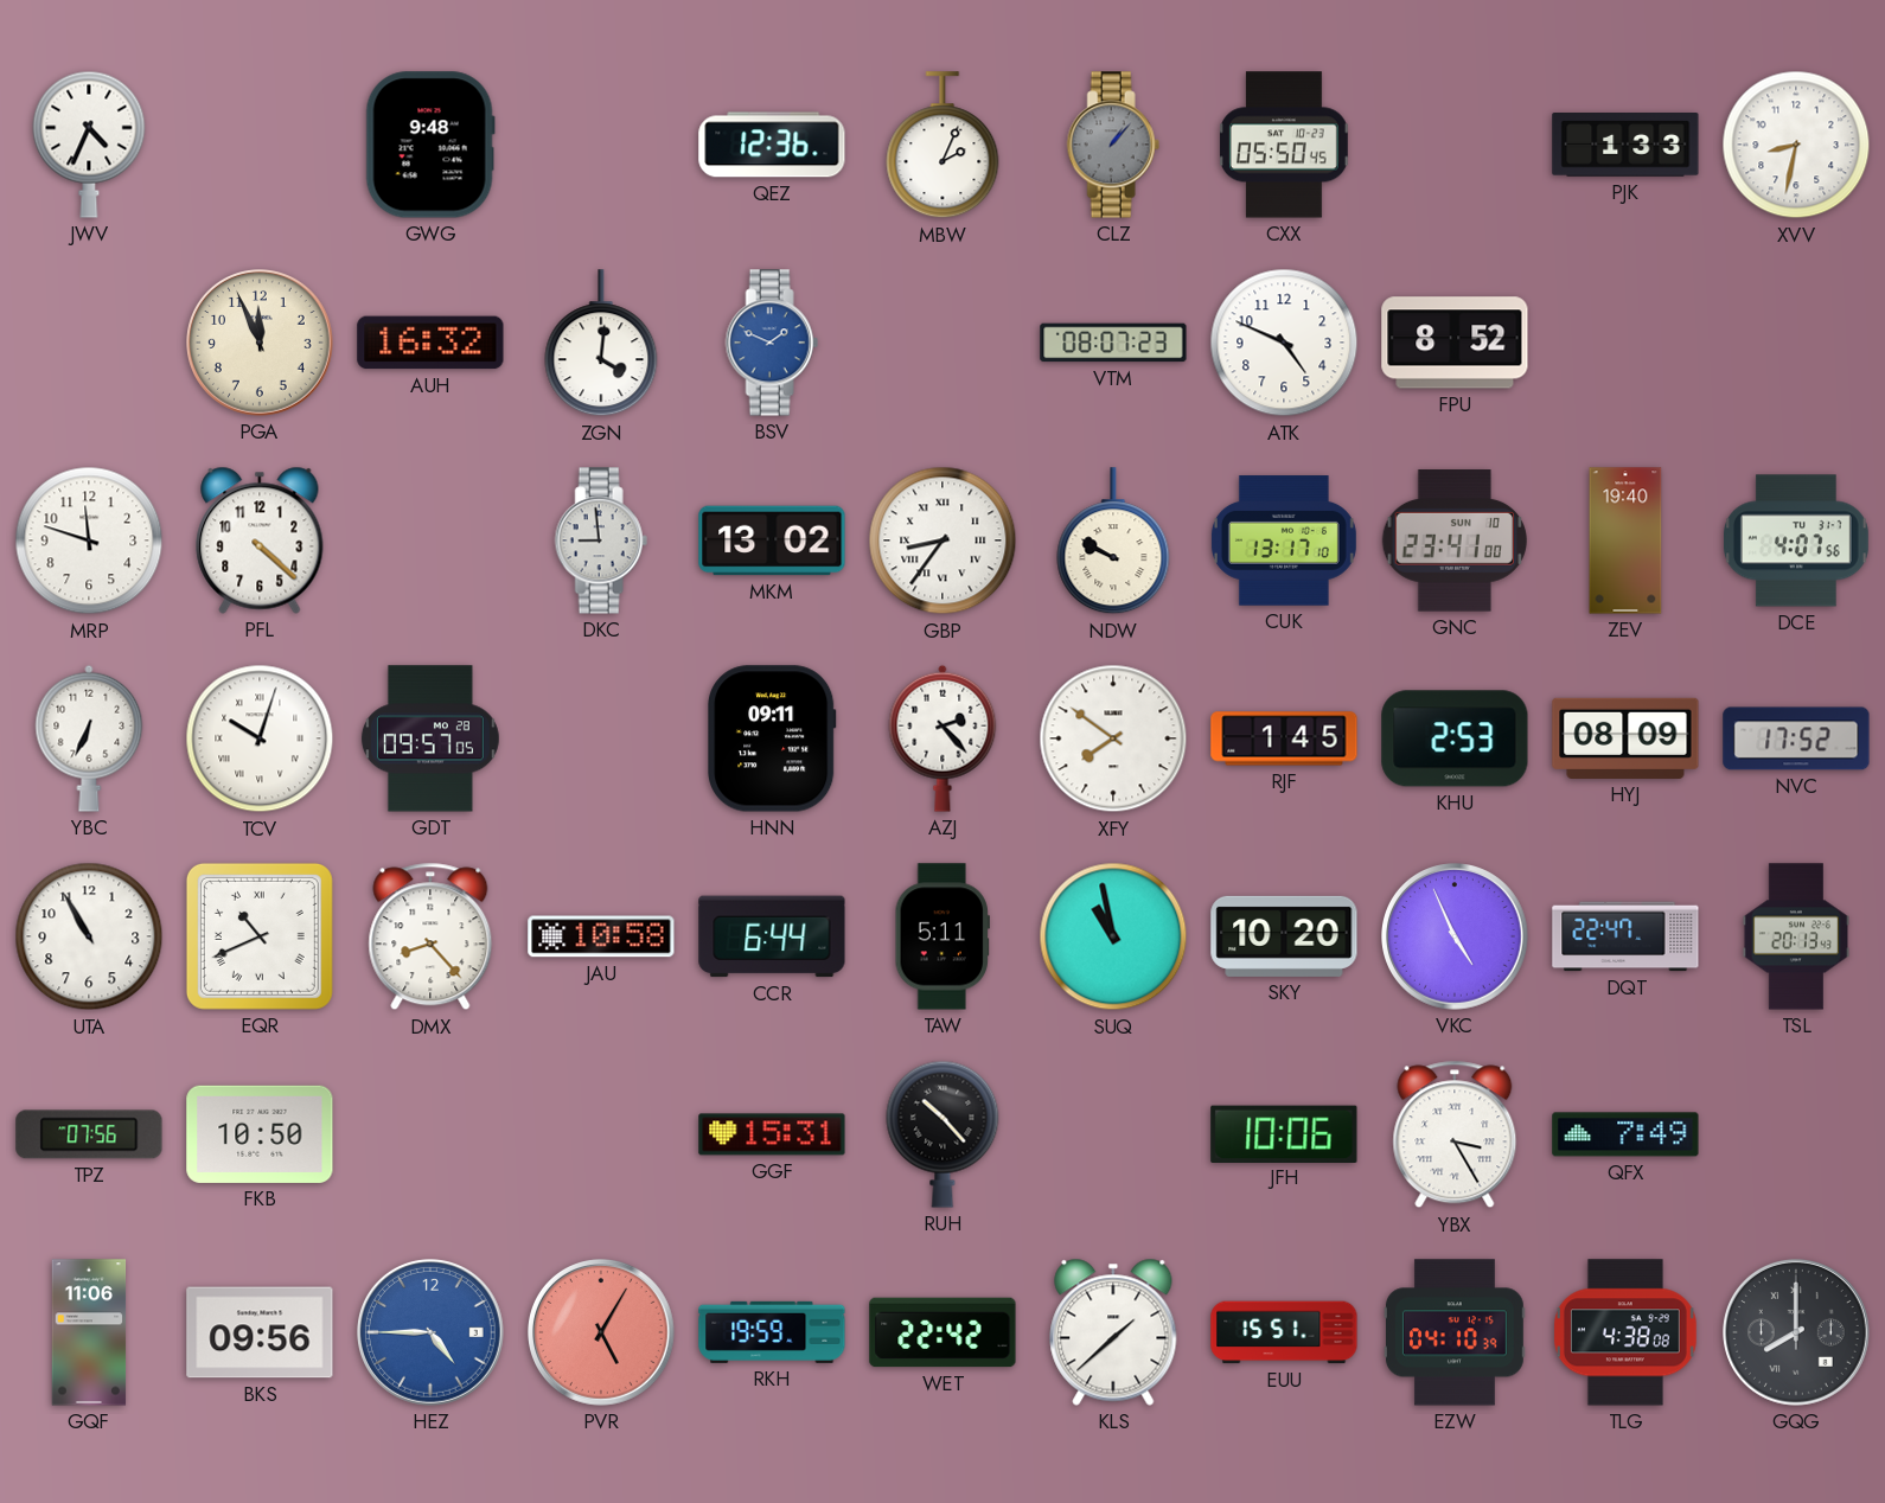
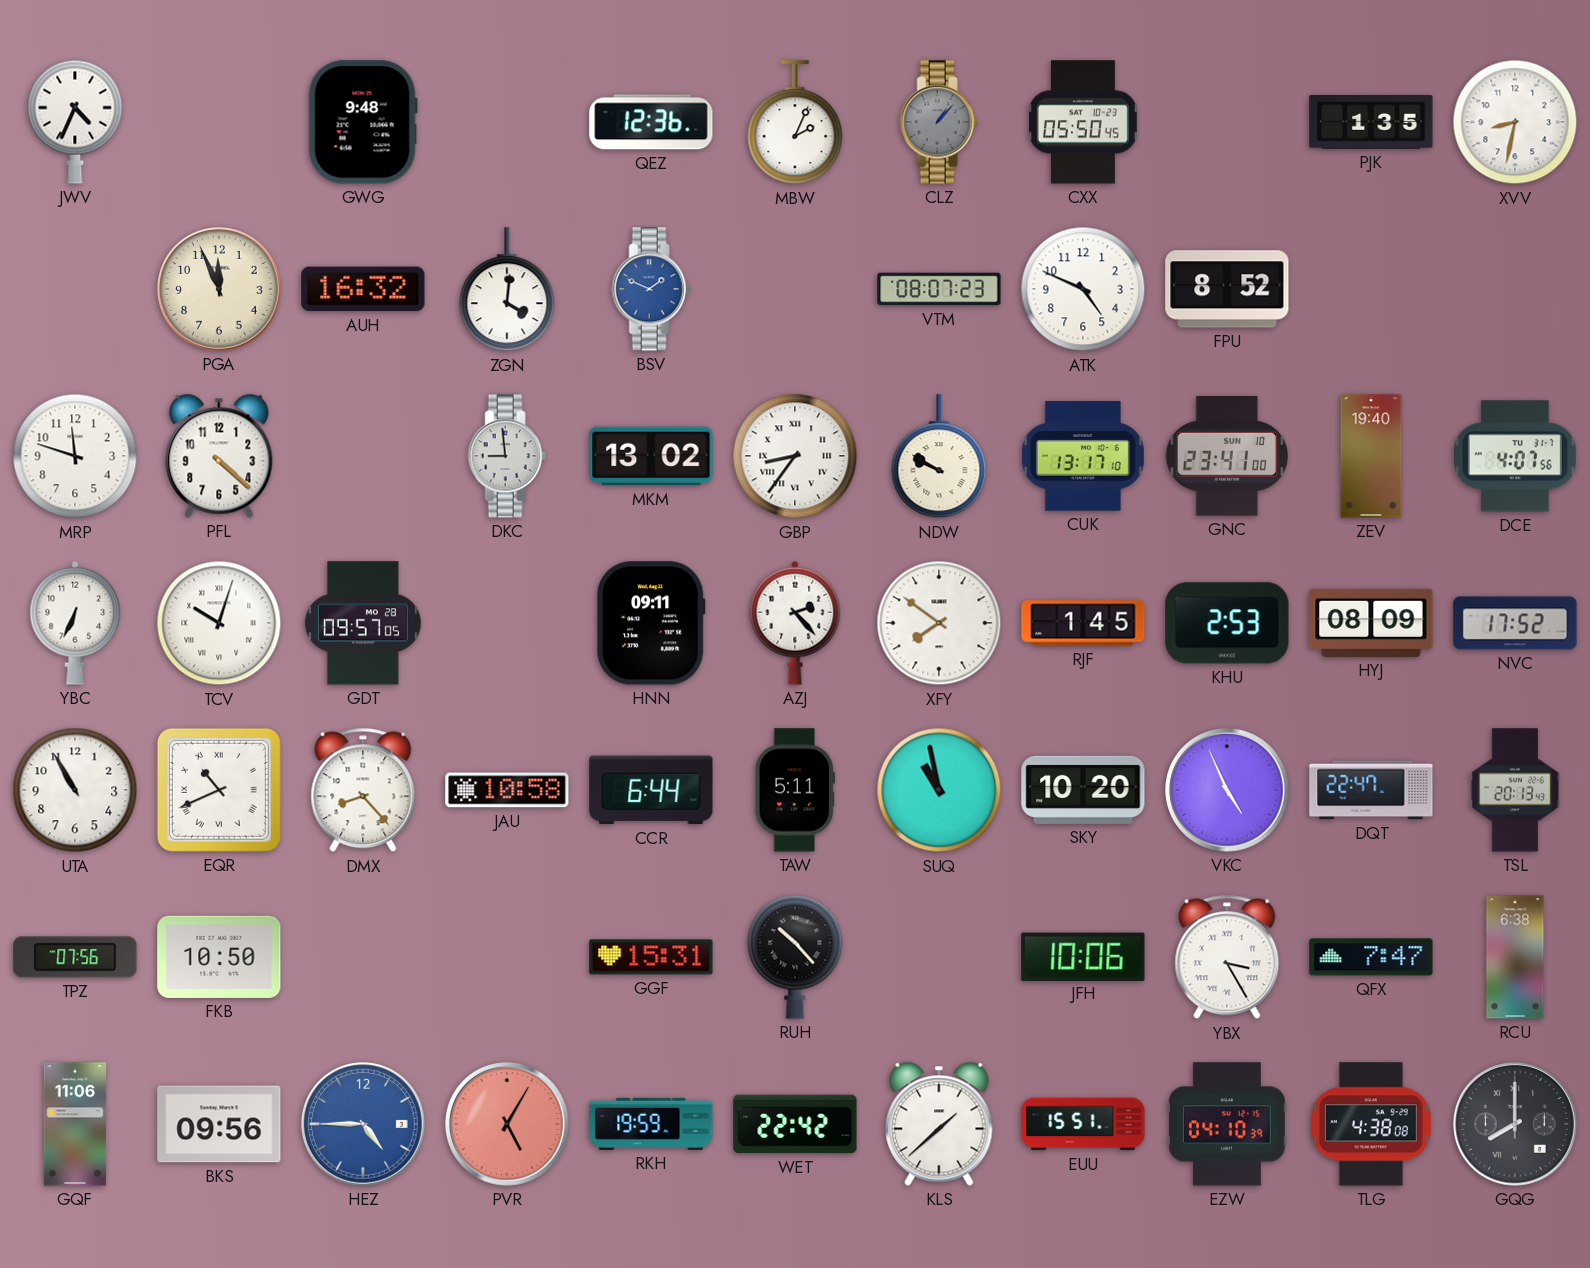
PJK: 1:33 -> 1:35
QFX: 7:49 -> 7:47
RCU: none -> 6:38
